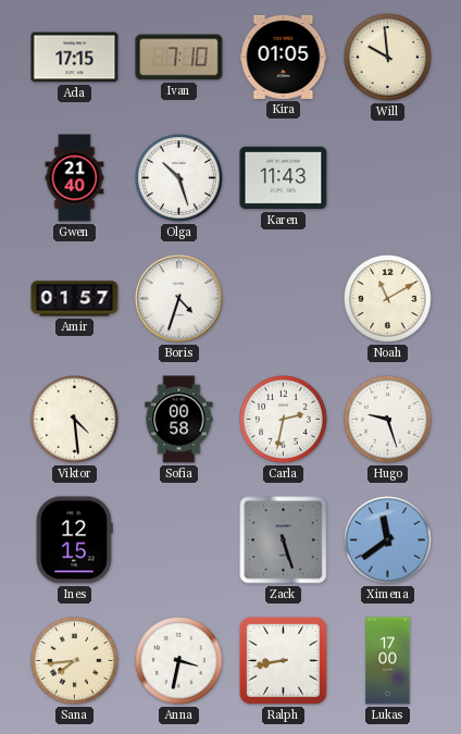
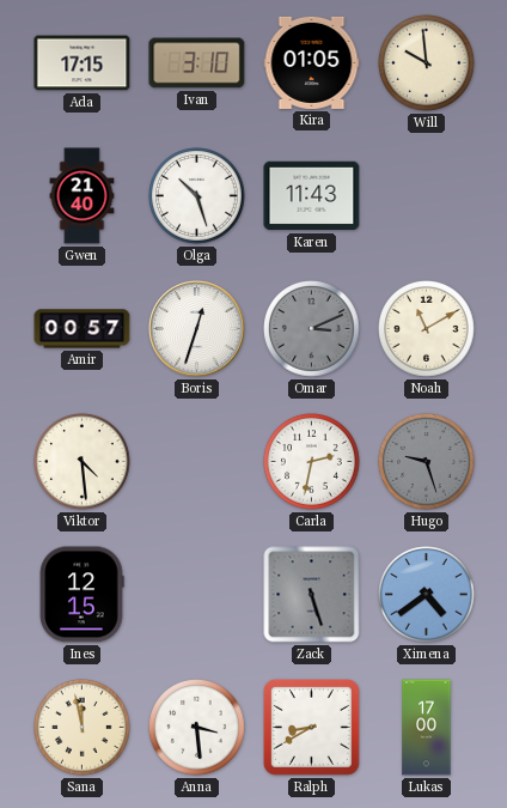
Ivan: 7:10 -> 3:10
Amir: 01:57 -> 00:57
Boris: 4:33 -> 12:33
Omar: none -> 3:11
Sofia: 00:58 -> none
Hugo dial: white -> grey
Ximena: 11:39 -> 4:39
Sana: 7:44 -> 11:58
Anna: 3:32 -> 3:29
Ralph: 8:43 -> 8:40
